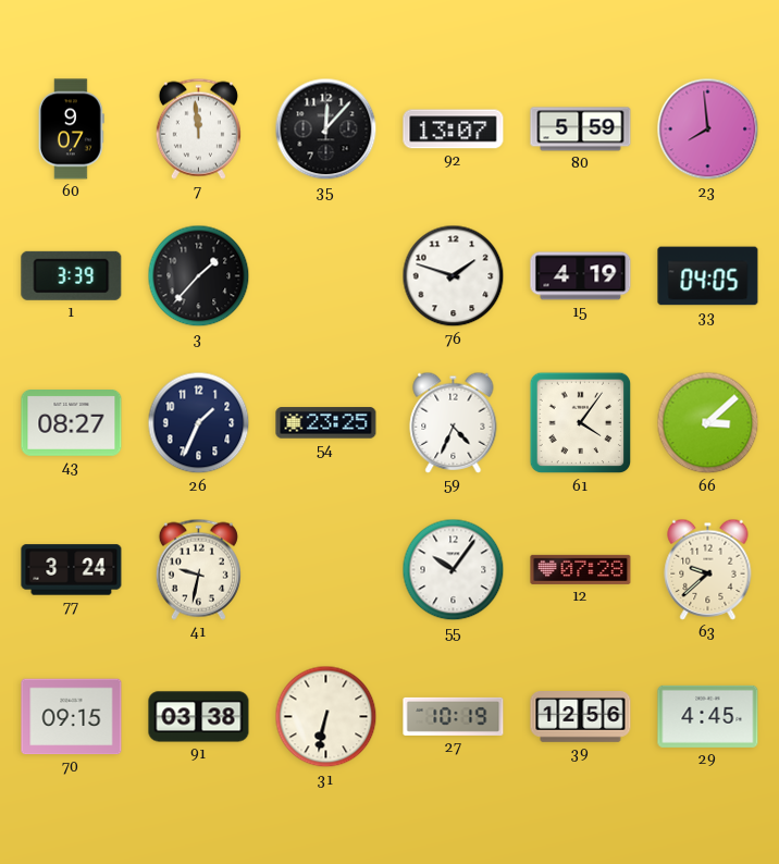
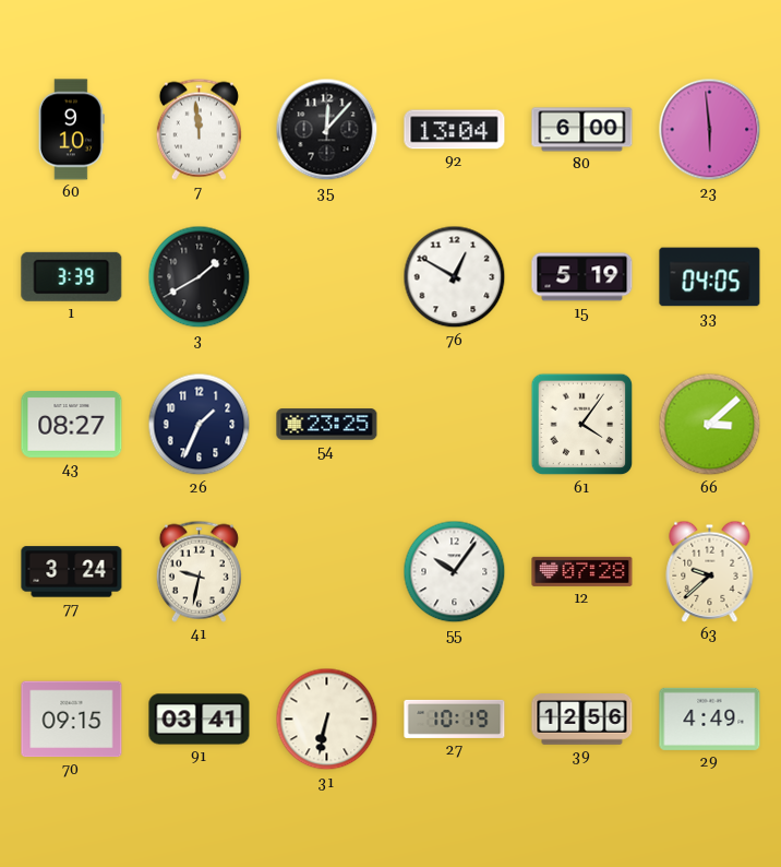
60: 9:07 -> 9:10
92: 13:07 -> 13:04
80: 5:59 -> 6:00
23: 7:59 -> 5:59
3: 1:37 -> 1:40
76: 1:48 -> 12:50
15: 4:19 -> 5:19
59: 4:34 -> none
91: 03:38 -> 03:41
29: 4:45 -> 4:49
